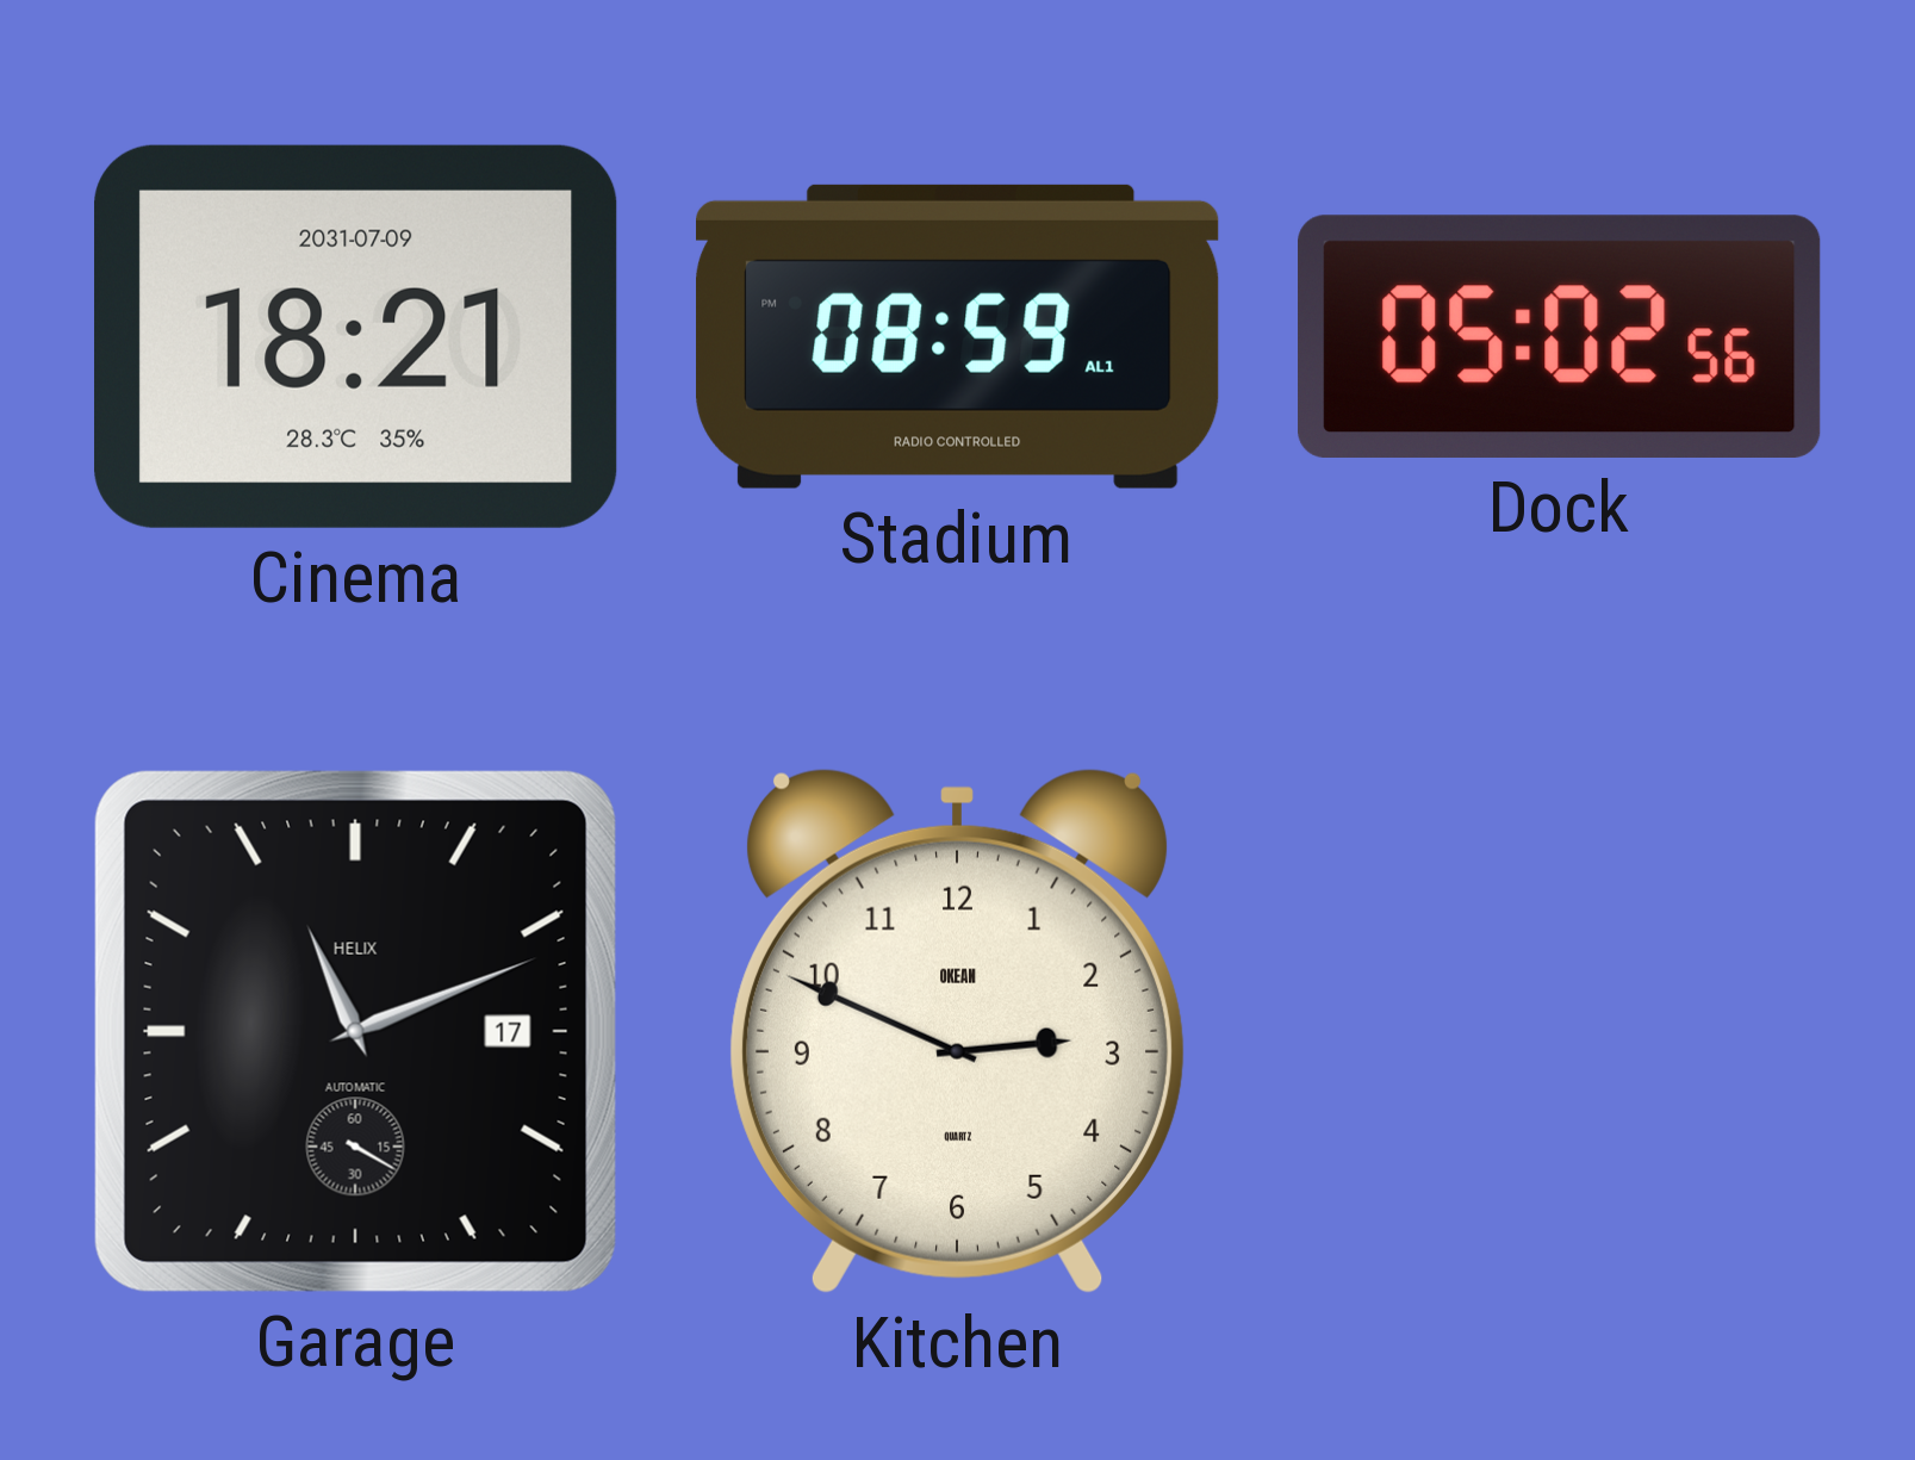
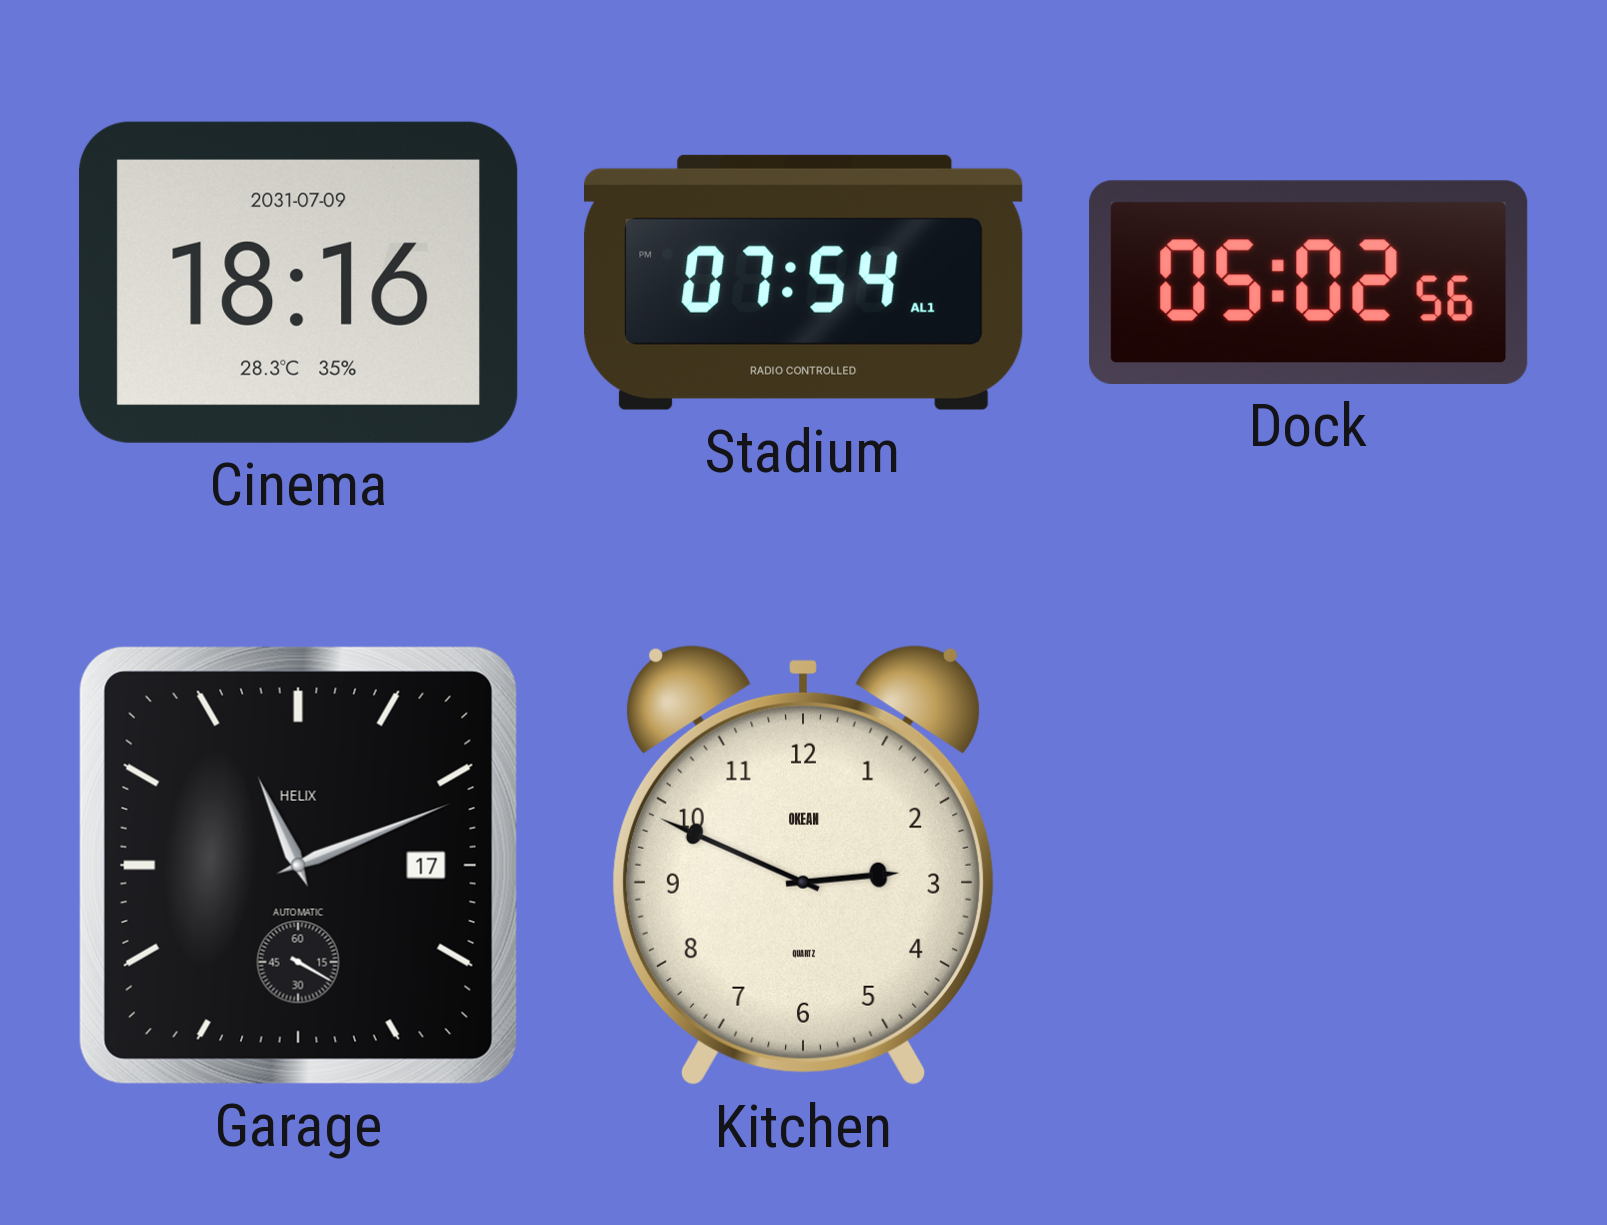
Cinema: 18:21 -> 18:16
Stadium: 08:59 -> 07:54
